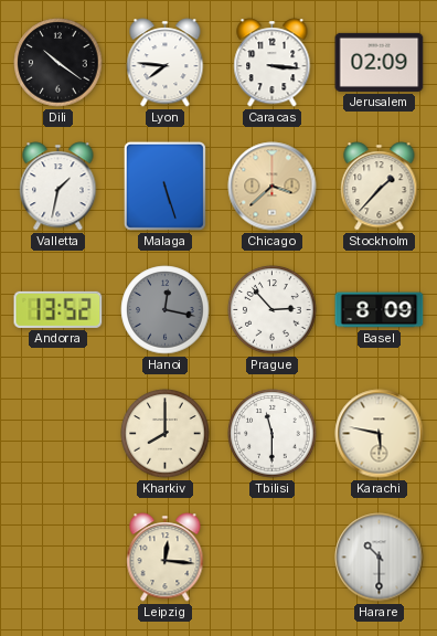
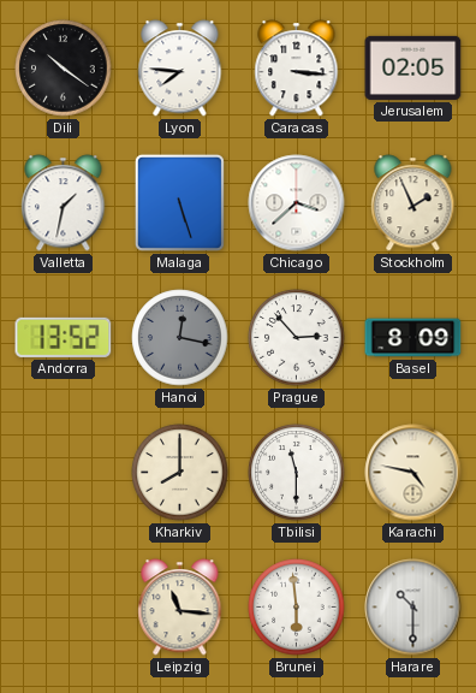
Jerusalem: 02:09 -> 02:05
Chicago dial: champagne -> white
Stockholm: 1:37 -> 1:56
Karachi: 5:47 -> 4:47
Leipzig: 12:16 -> 11:16
Brunei: none -> 5:59
